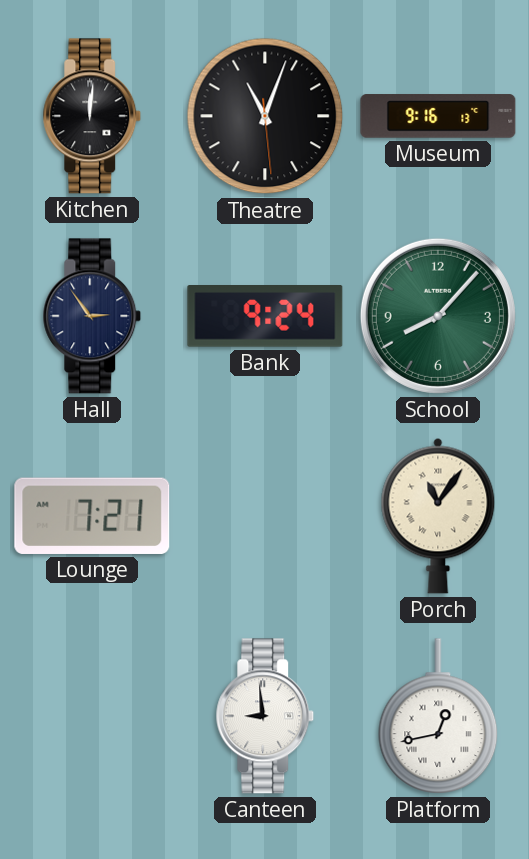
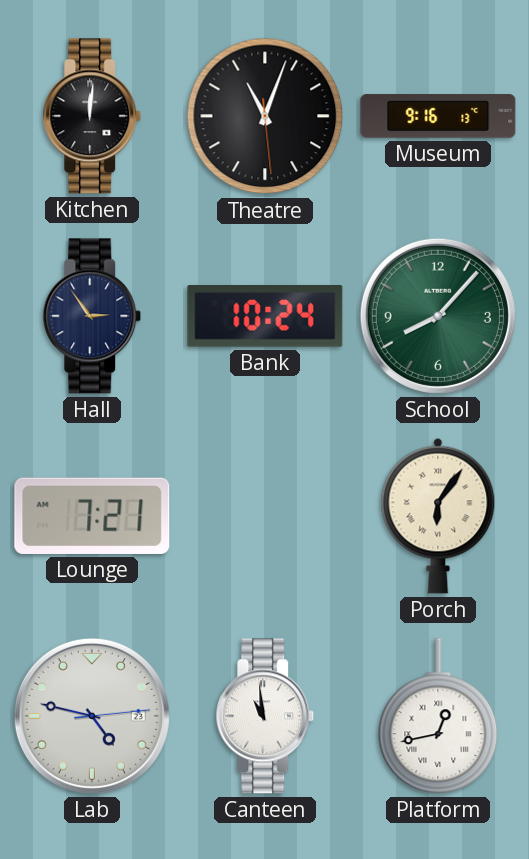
Bank: 9:24 -> 10:24
Porch: 11:06 -> 6:06
Lab: none -> 4:47
Canteen: 8:59 -> 10:59
